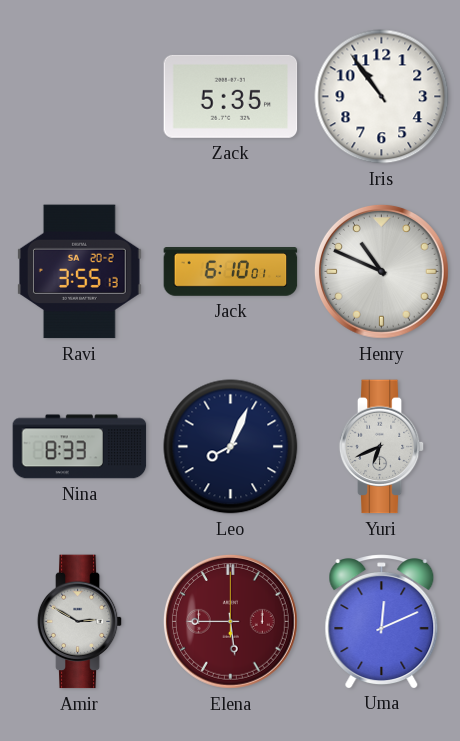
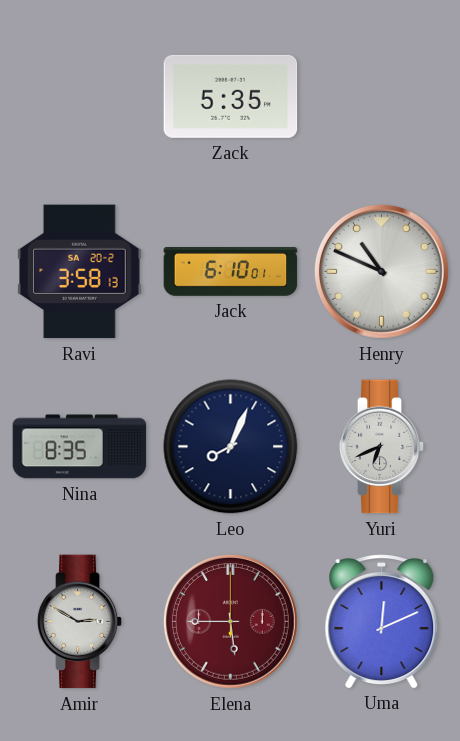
Iris: 10:54 -> none
Ravi: 3:55 -> 3:58
Nina: 8:33 -> 8:35
